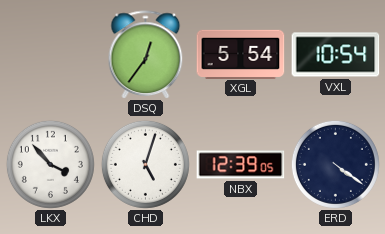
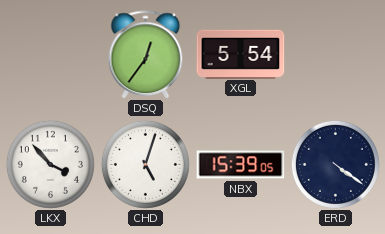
VXL: 10:54 -> none
NBX: 12:39 -> 15:39
